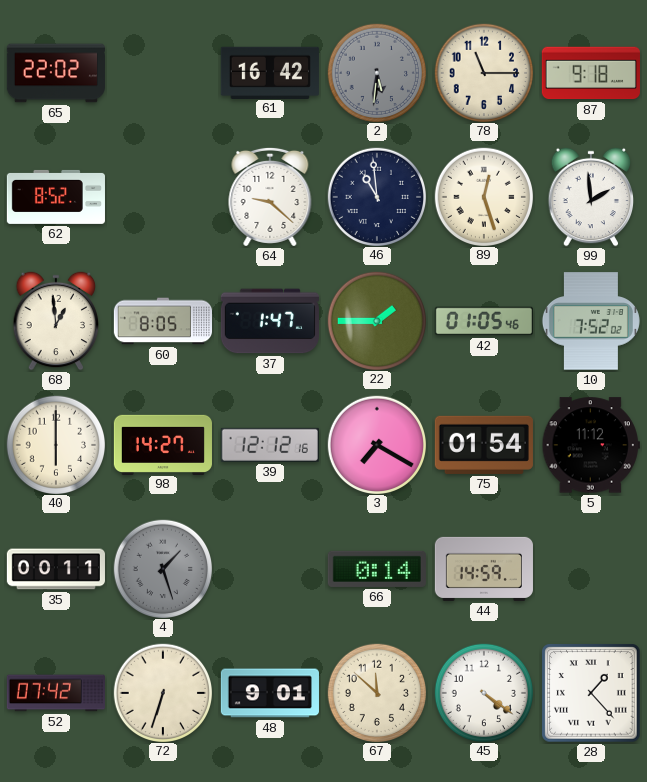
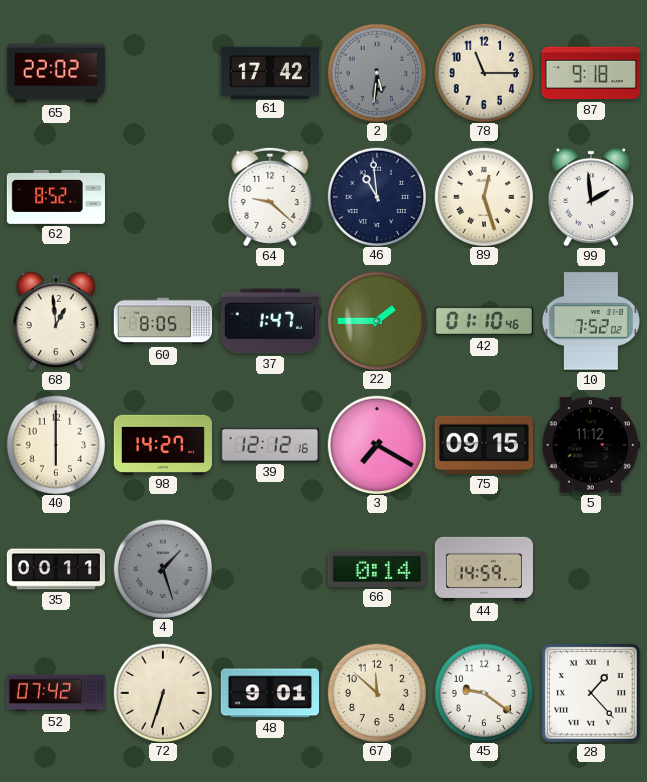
61: 16:42 -> 17:42
42: 01:05 -> 01:10
75: 01:54 -> 09:15
45: 4:21 -> 9:21
